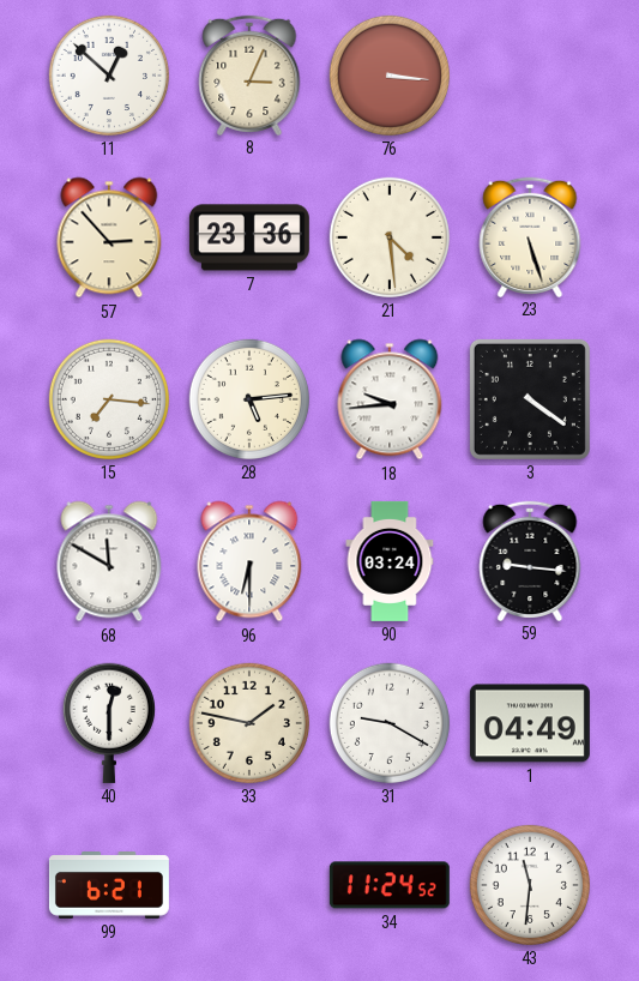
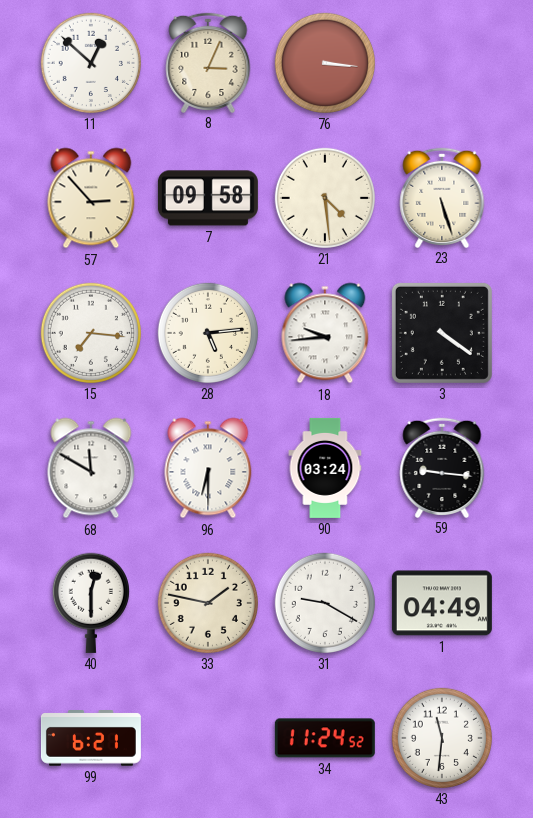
7: 23:36 -> 09:58
